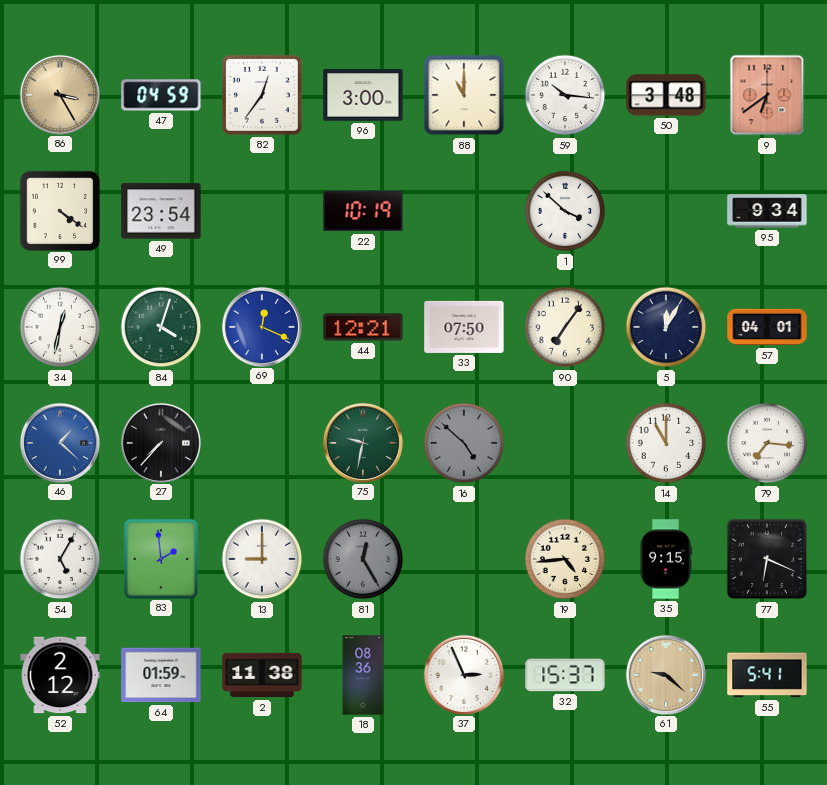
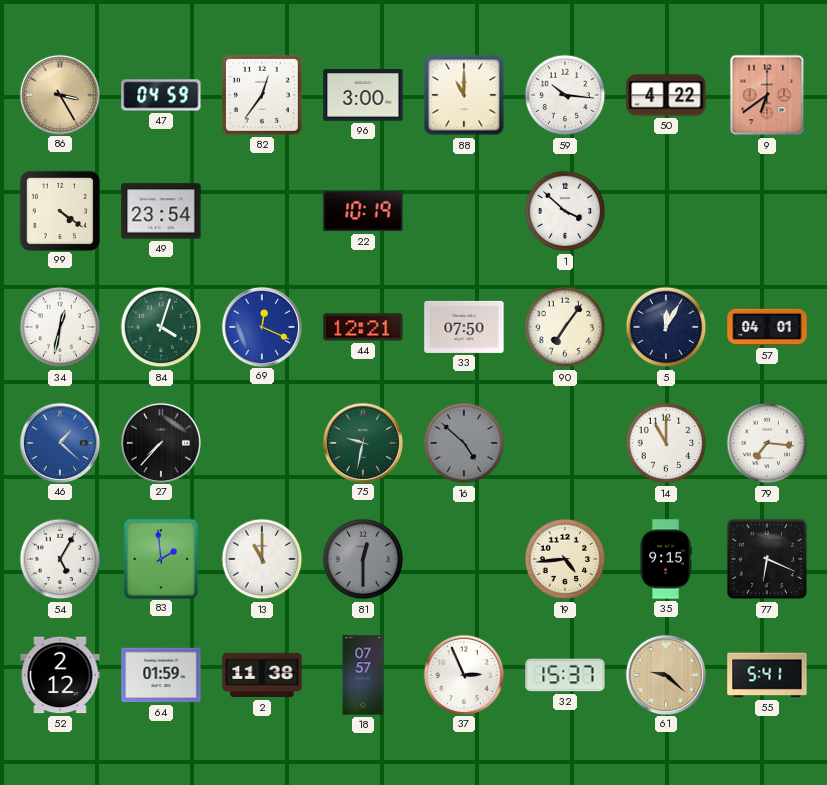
50: 3:48 -> 4:22
95: 9:34 -> none
13: 9:00 -> 11:00
81: 12:25 -> 12:30
18: 08:36 -> 07:57
